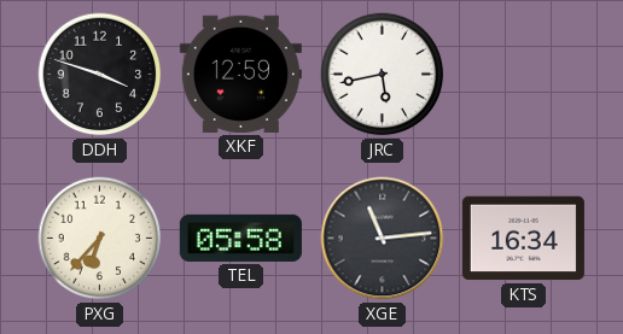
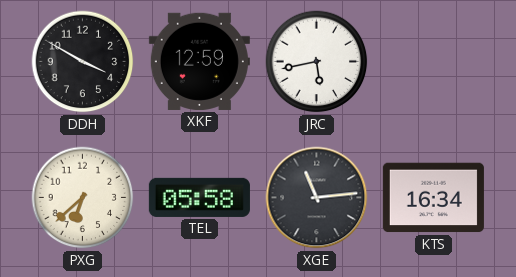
DDH: 3:48 -> 3:50
PXG: 6:37 -> 6:38
